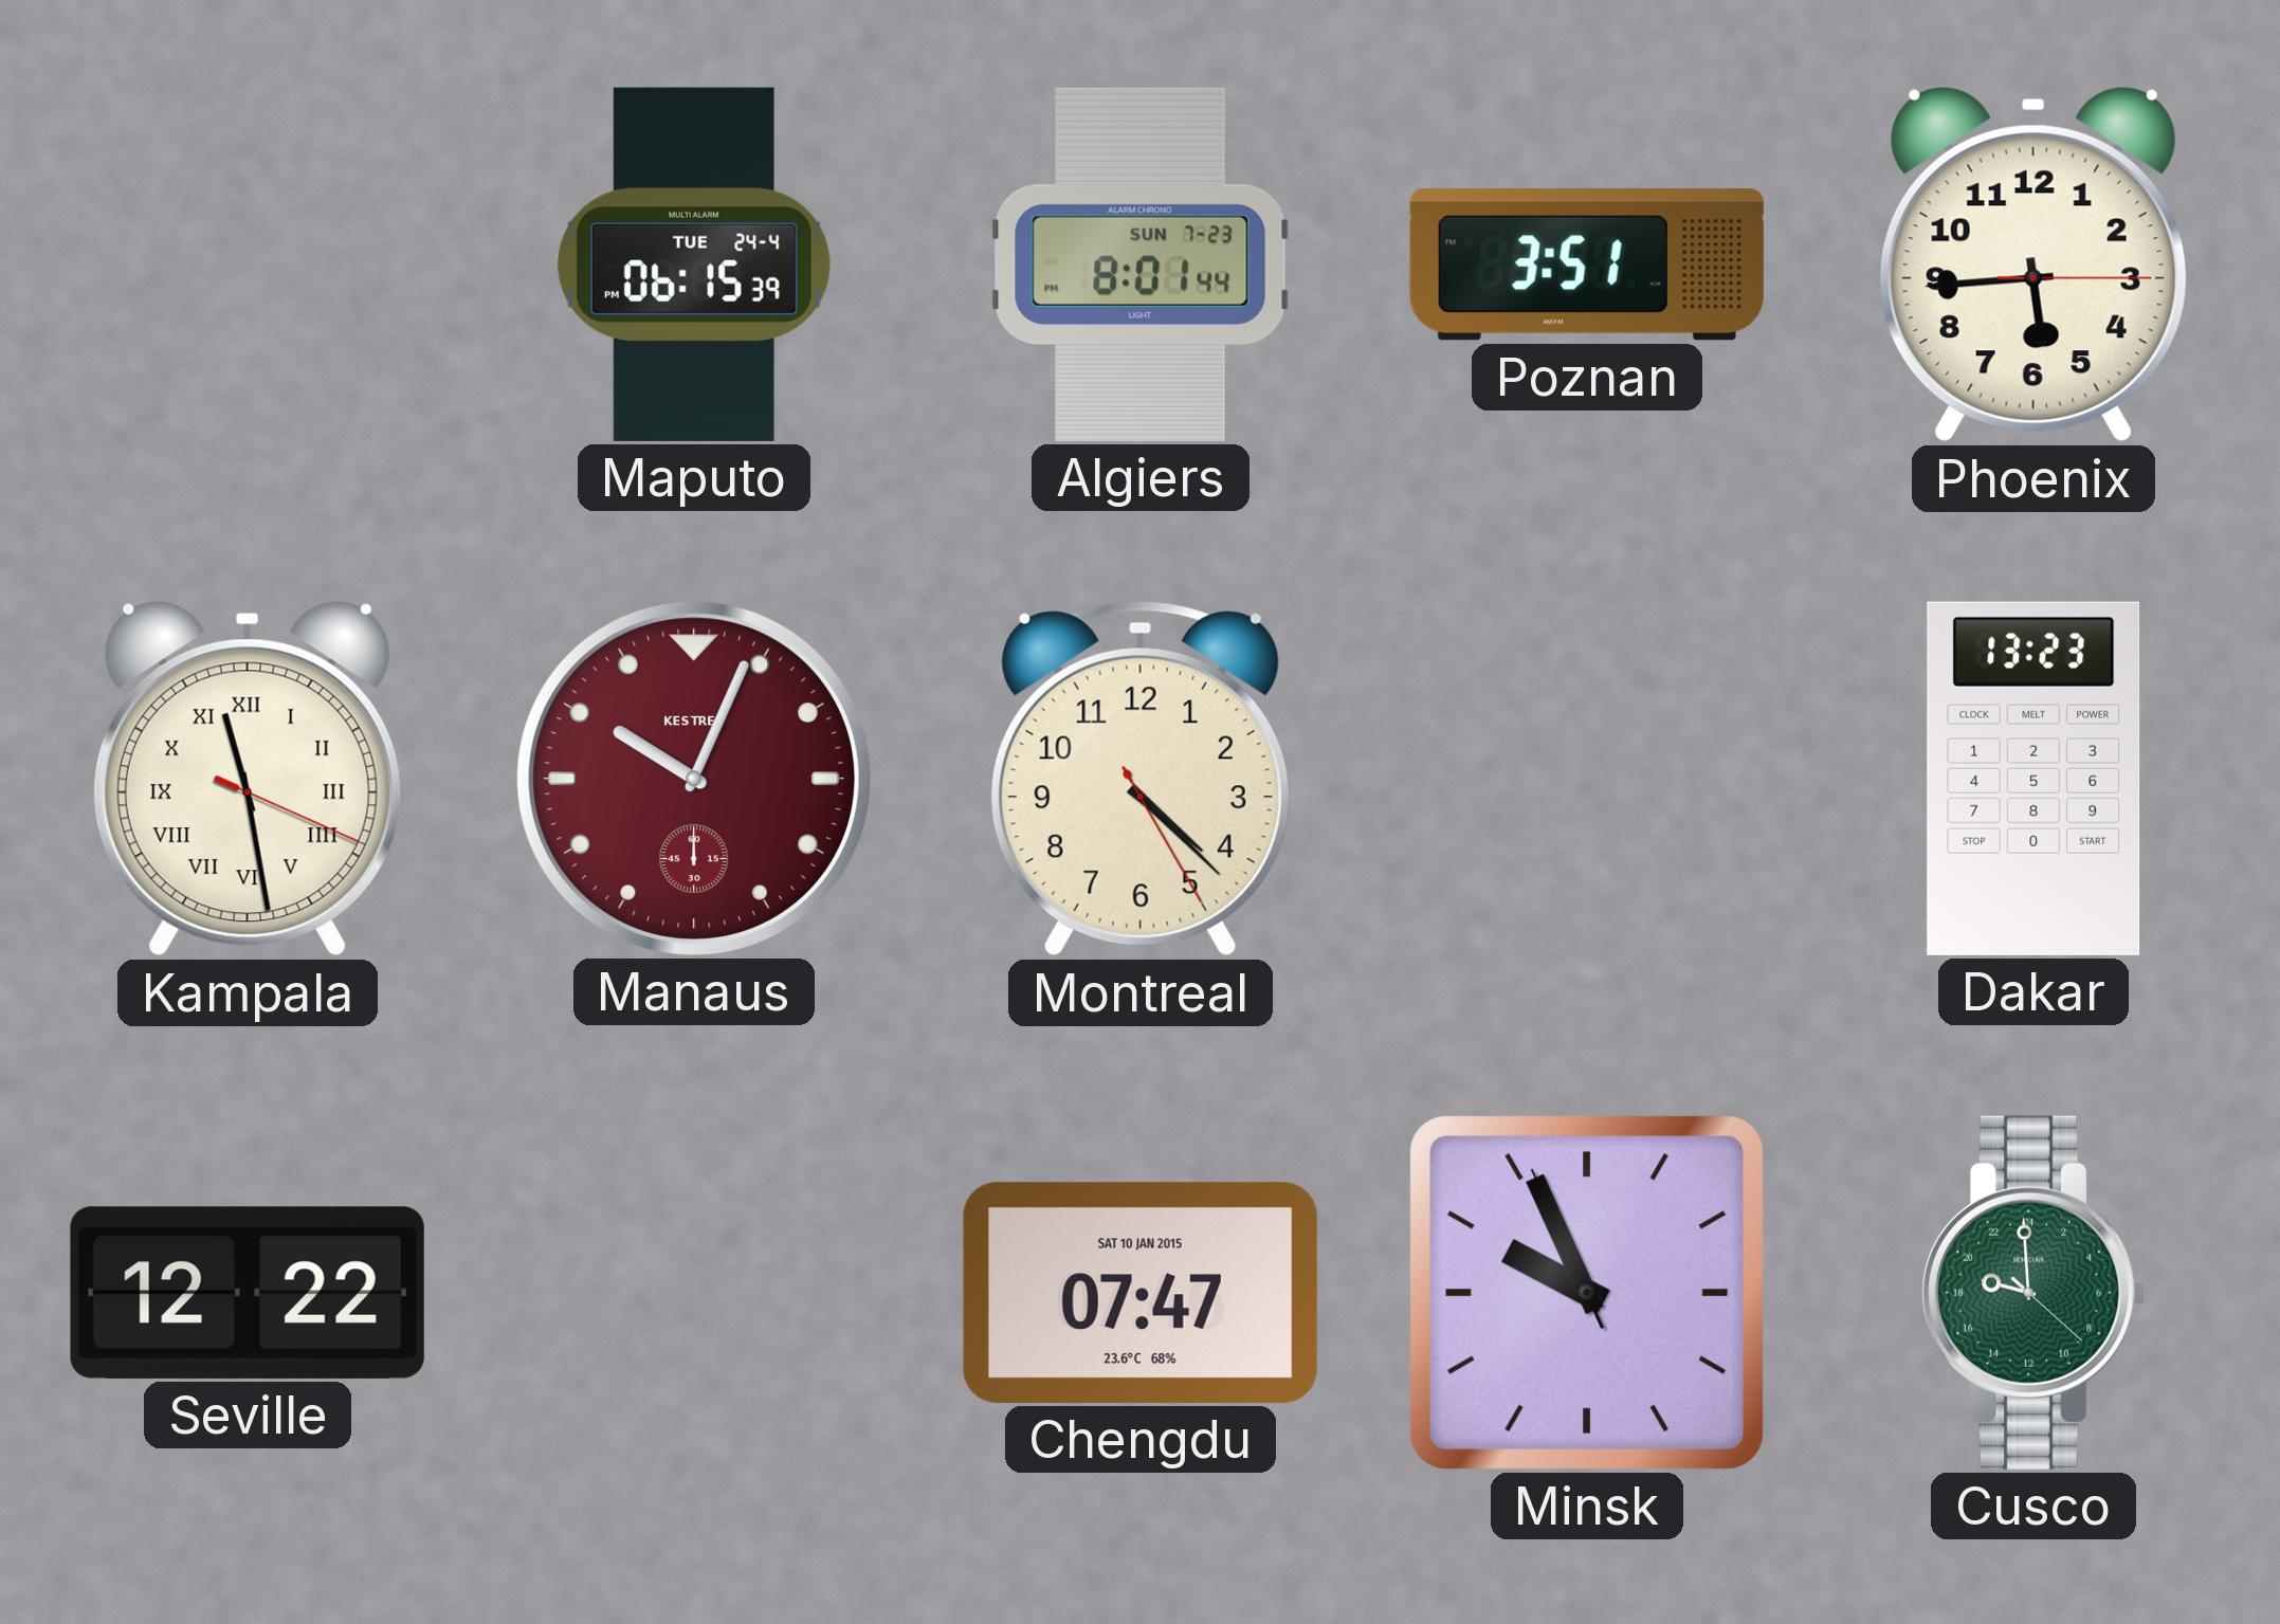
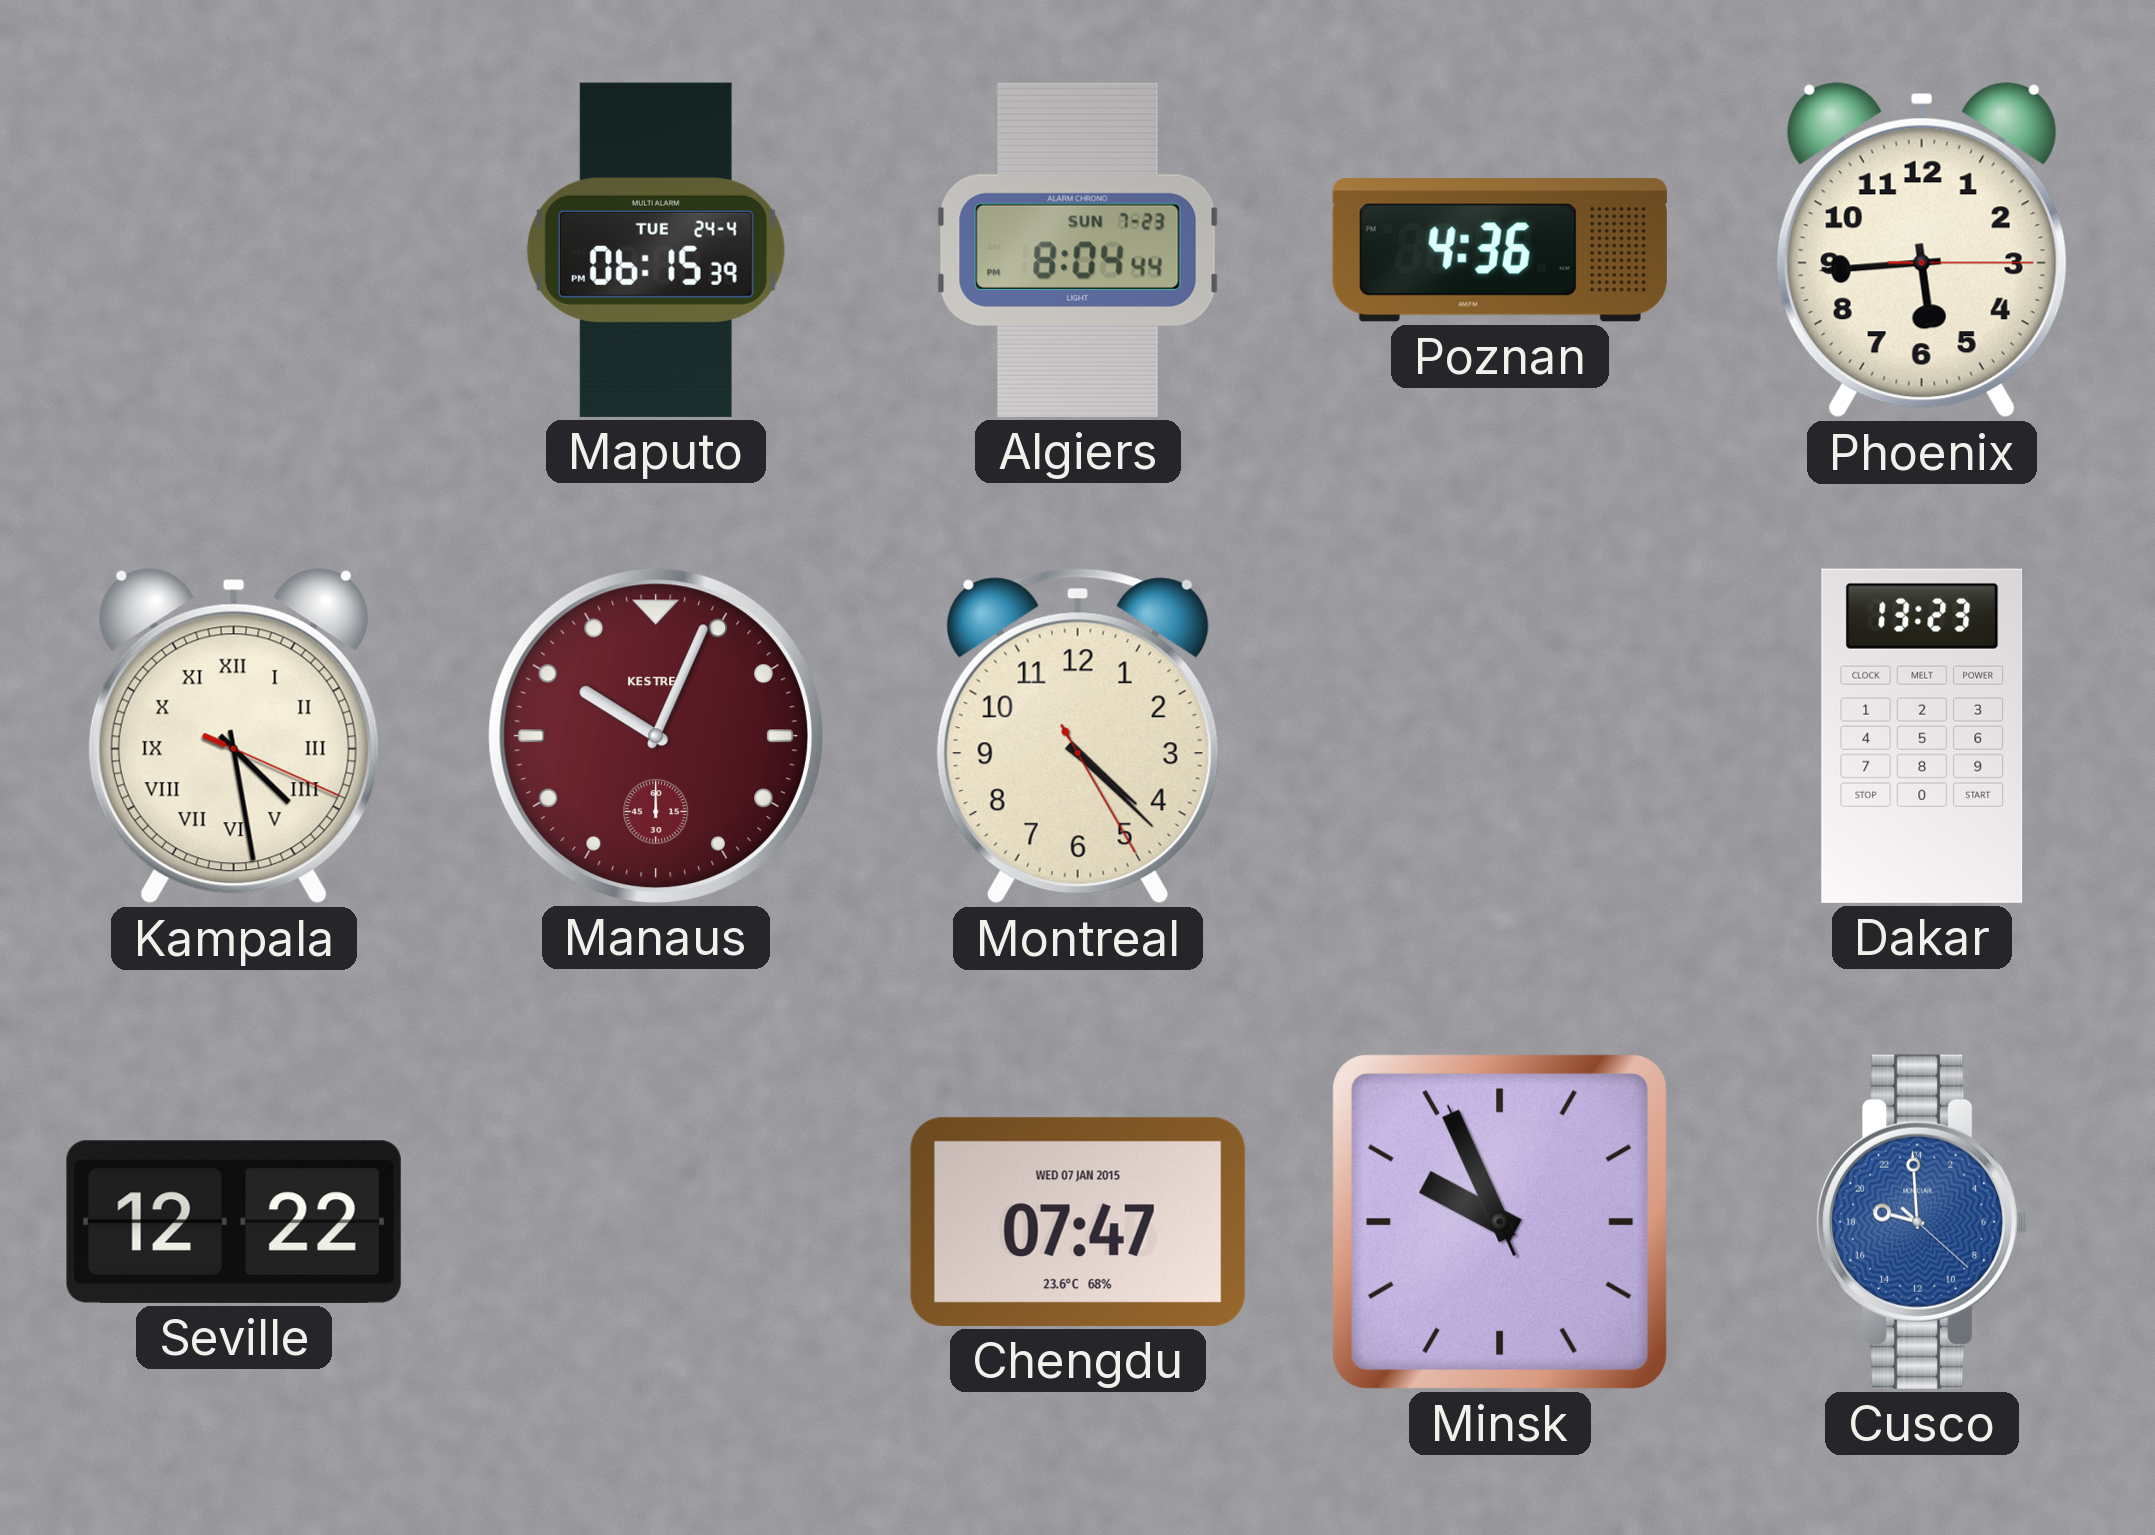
Algiers: 8:01 -> 8:04
Poznan: 3:51 -> 4:36
Kampala: 11:28 -> 4:28
Chengdu date: SAT 10 JAN 2015 -> WED 07 JAN 2015
Cusco dial: green -> blue
